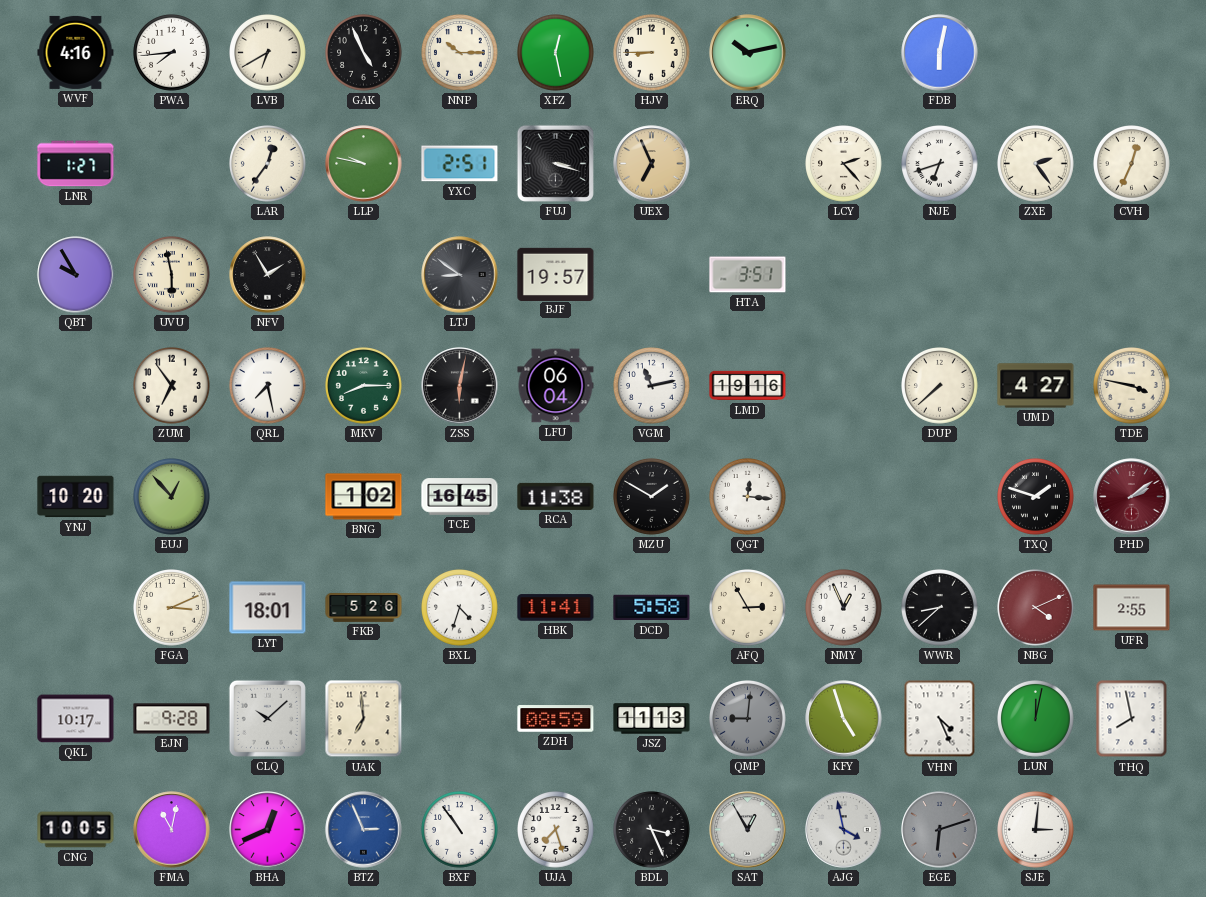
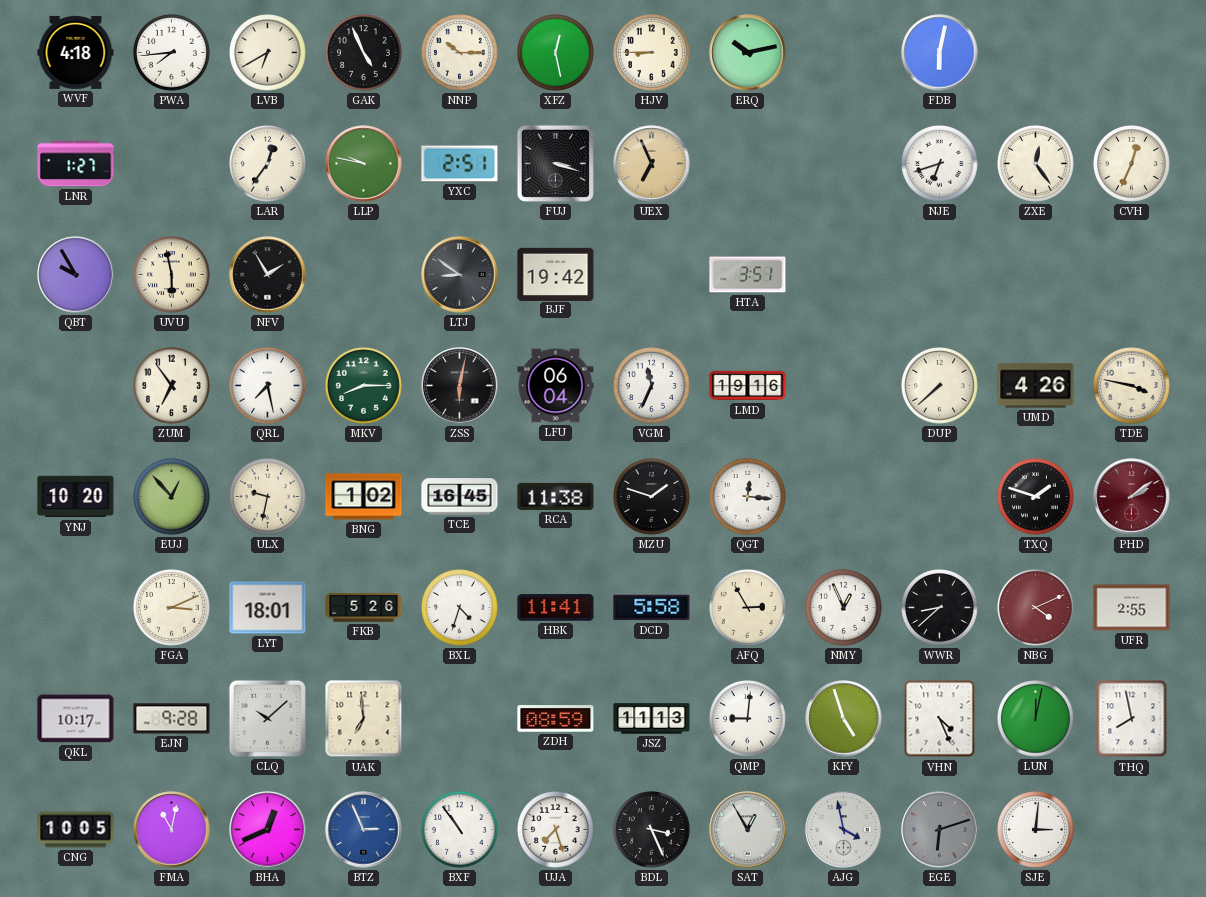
WVF: 4:16 -> 4:18
LCY: 2:23 -> none
ZXE: 2:24 -> 12:24
BJF: 19:57 -> 19:42
VGM: 11:13 -> 11:34
UMD: 4:27 -> 4:26
ULX: none -> 9:32
MZU: 1:50 -> 1:48
QMP dial: grey -> white
